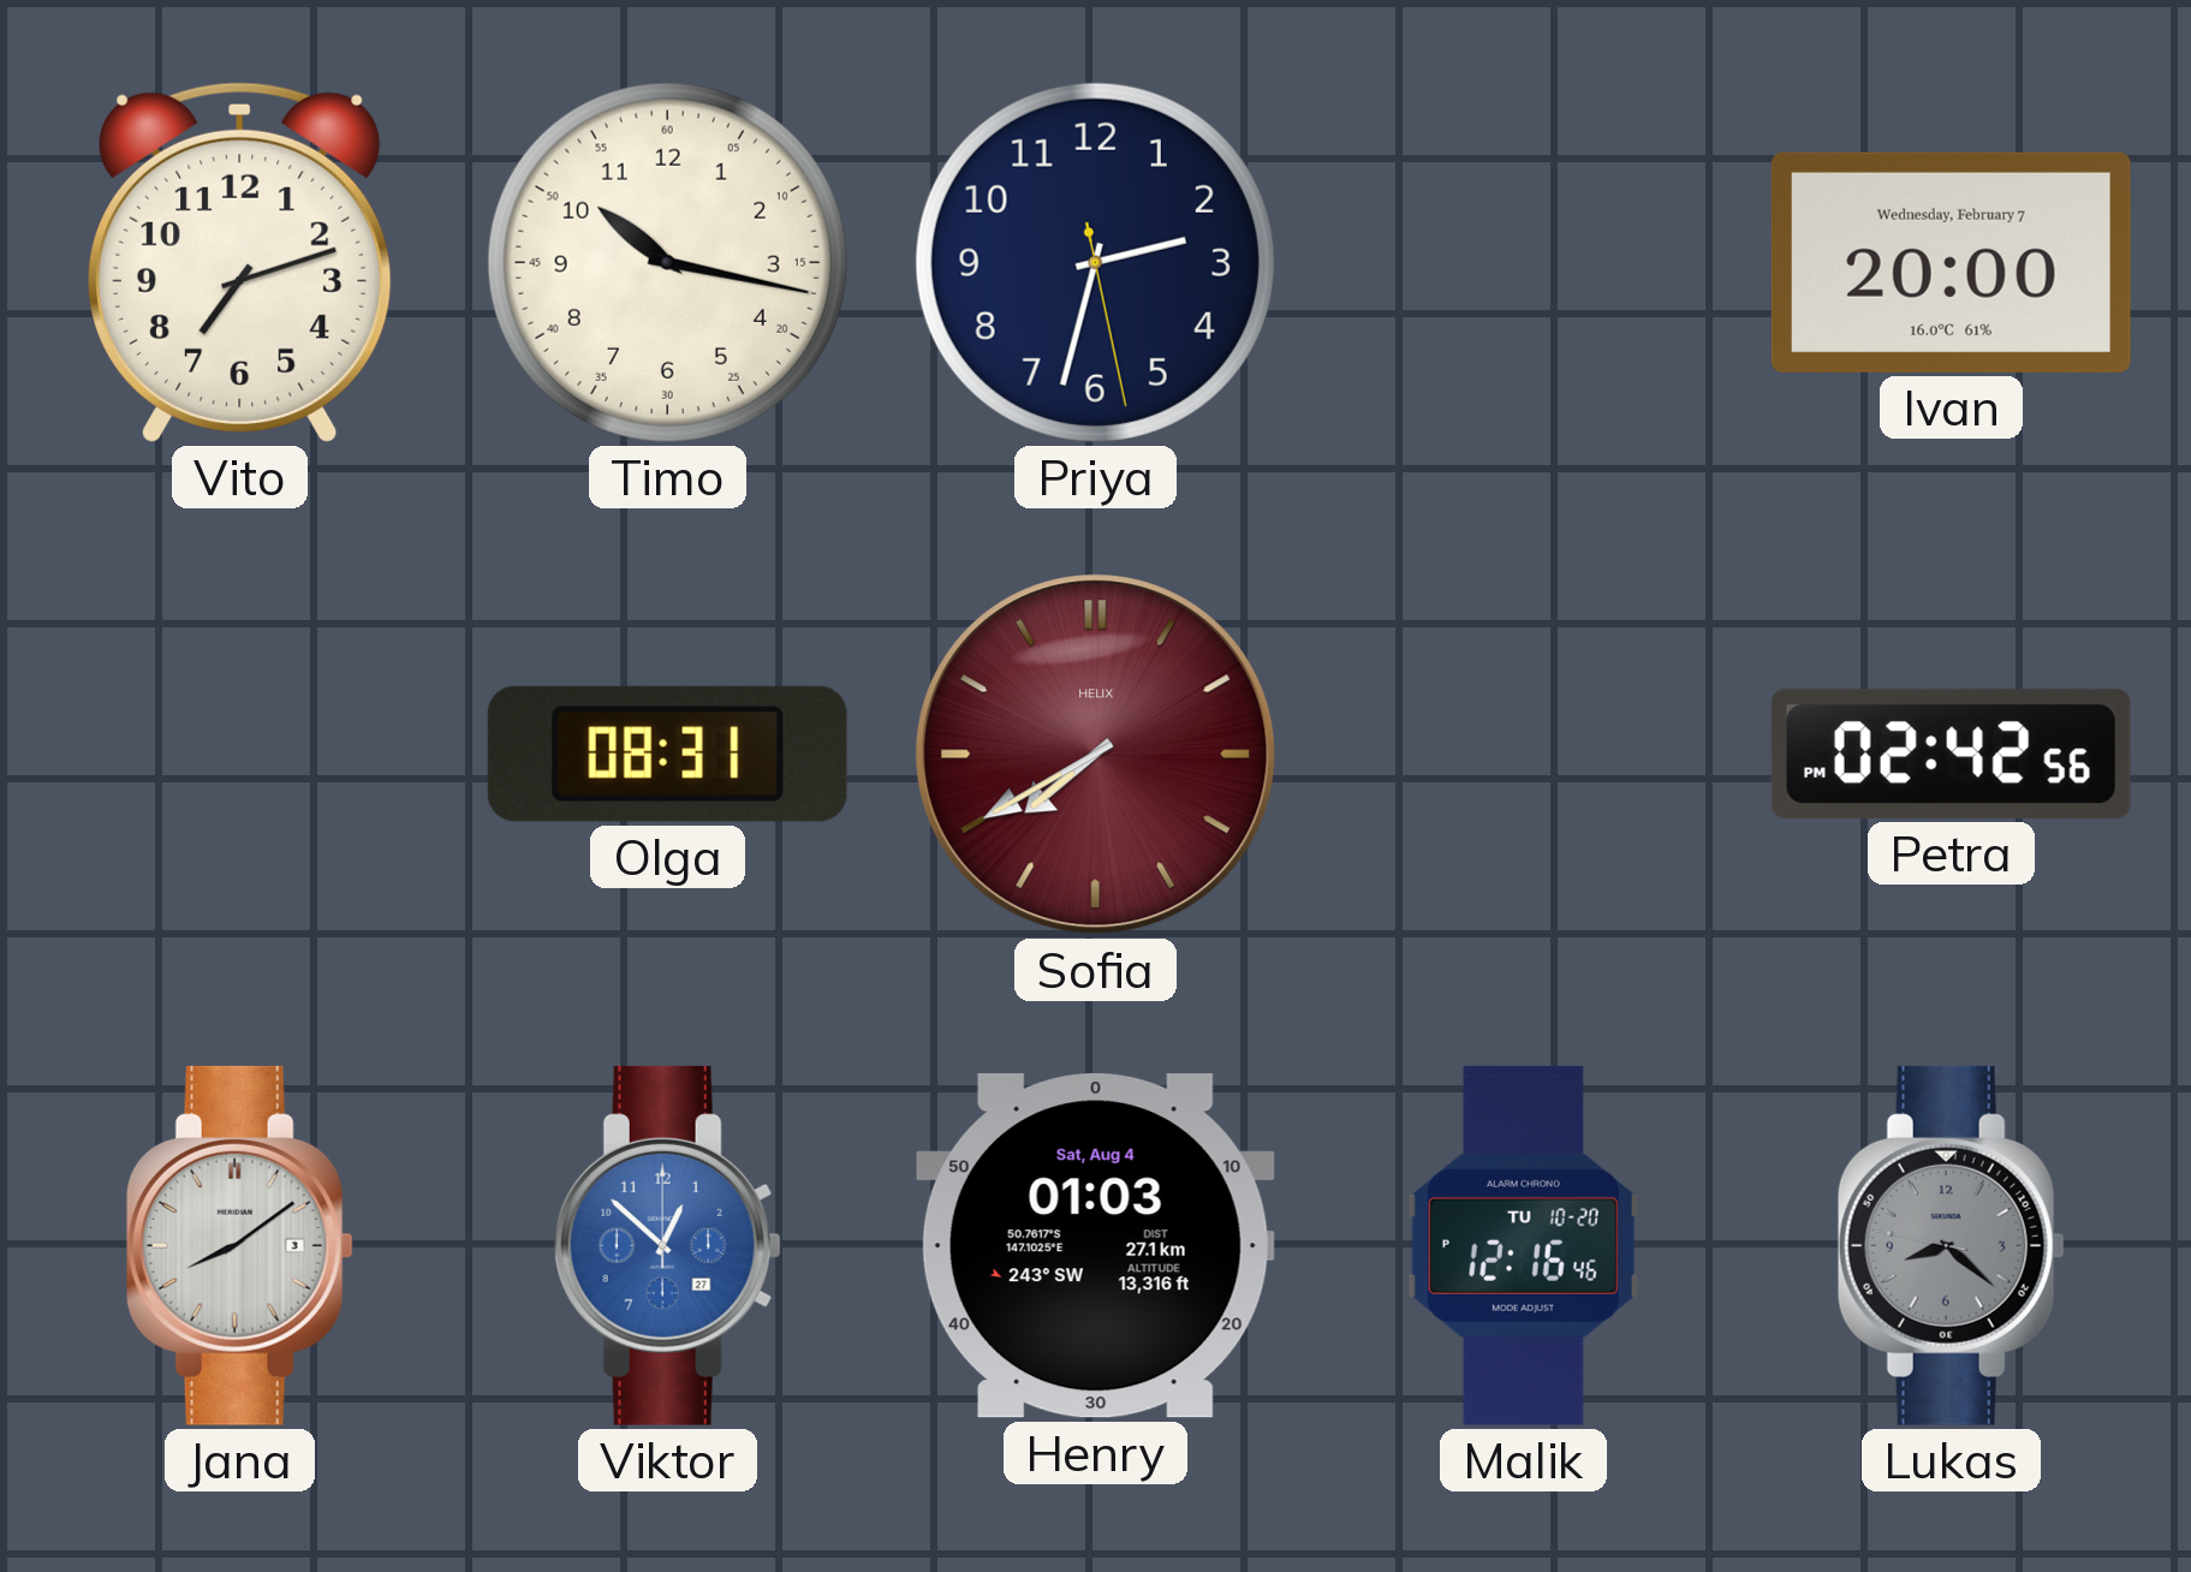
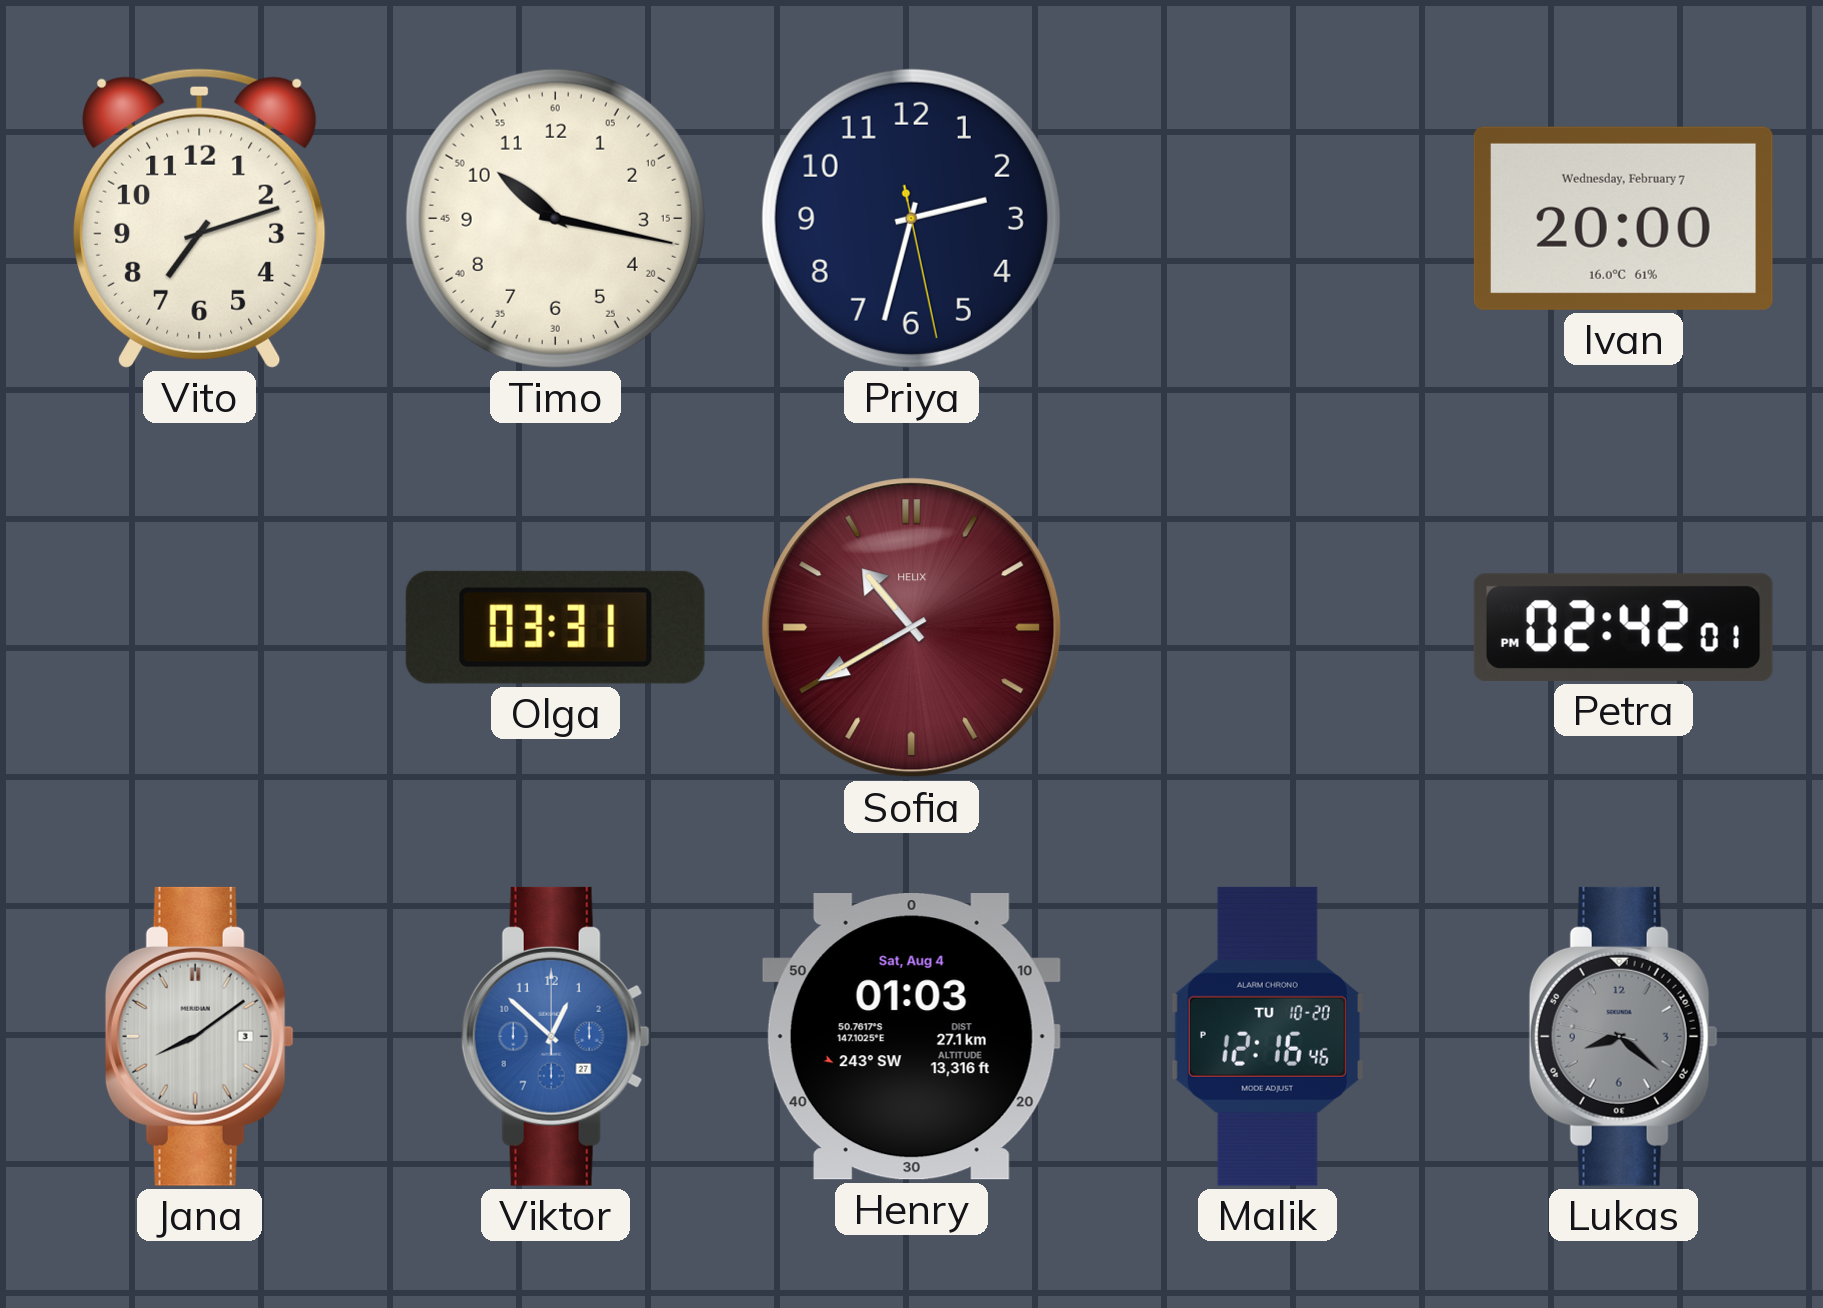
Olga: 08:31 -> 03:31
Sofia: 7:40 -> 10:40
Petra: 02:42:56 PM -> 02:42:01 PM
